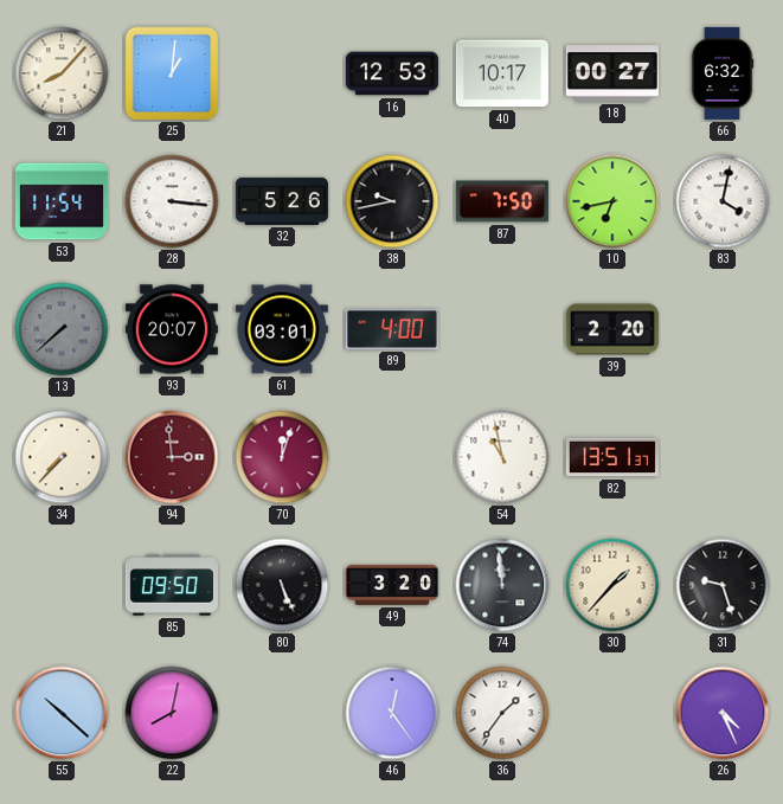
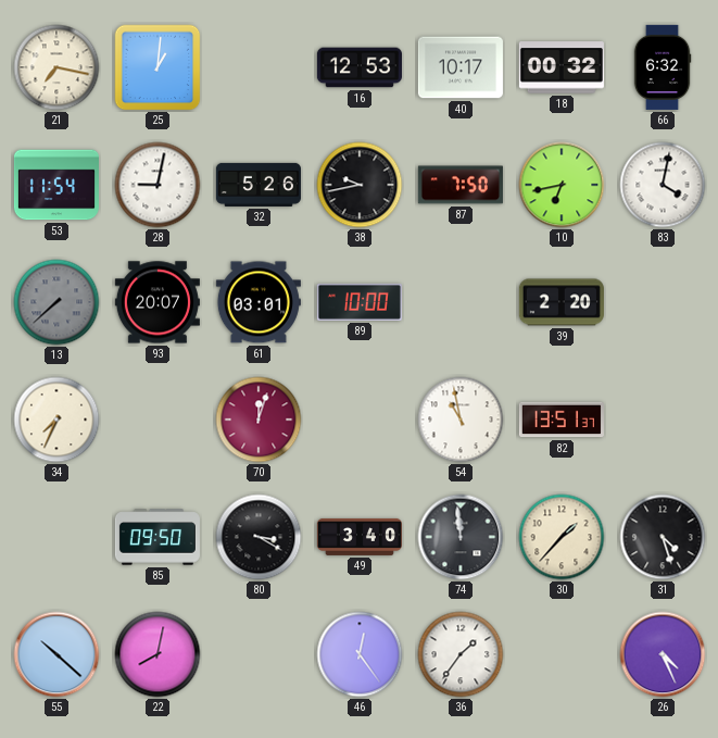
21: 8:07 -> 7:17
18: 00:27 -> 00:32
28: 3:16 -> 9:02
89: 4:00 -> 10:00
34: 7:37 -> 7:34
94: 2:59 -> none
80: 5:26 -> 3:20
49: 3:20 -> 3:40
31: 9:27 -> 4:27
